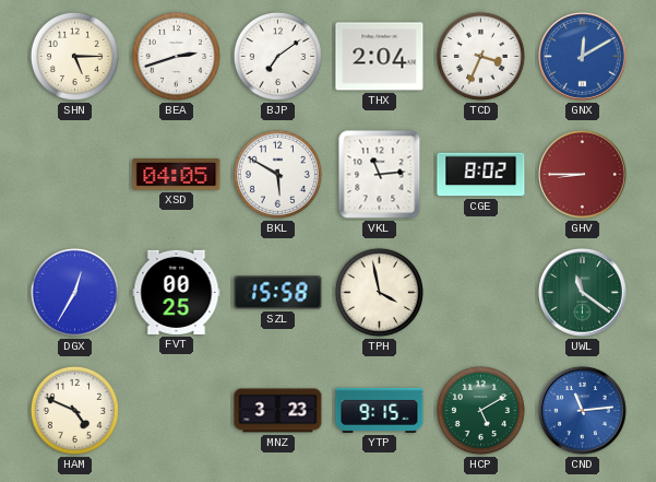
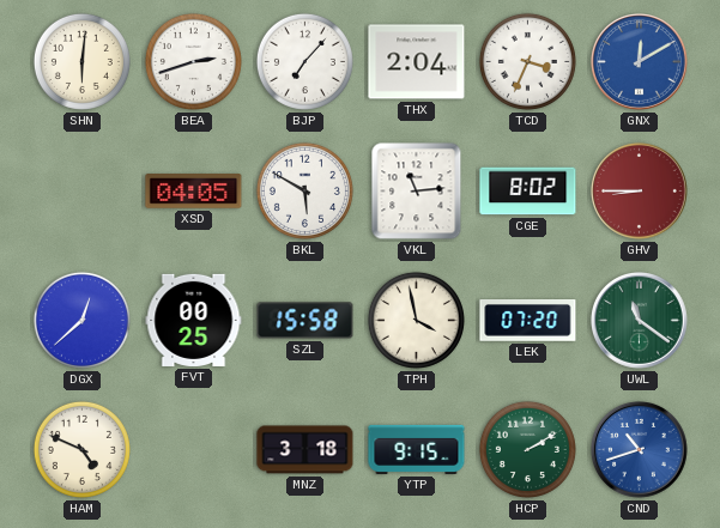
SHN: 5:15 -> 6:01
BJP: 7:09 -> 7:07
DGX: 12:35 -> 12:38
LEK: none -> 07:20
MNZ: 3:23 -> 3:18
HCP: 5:10 -> 2:10
CND: 11:14 -> 10:42
